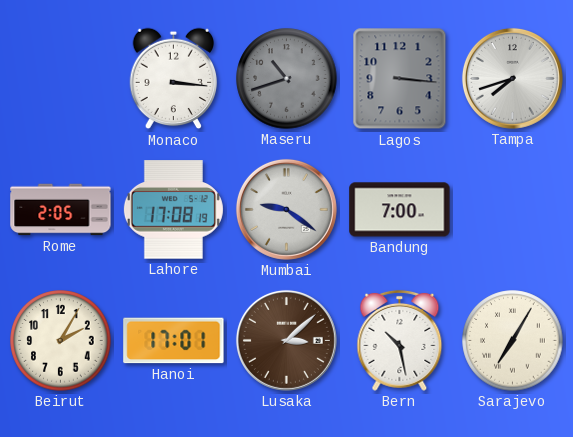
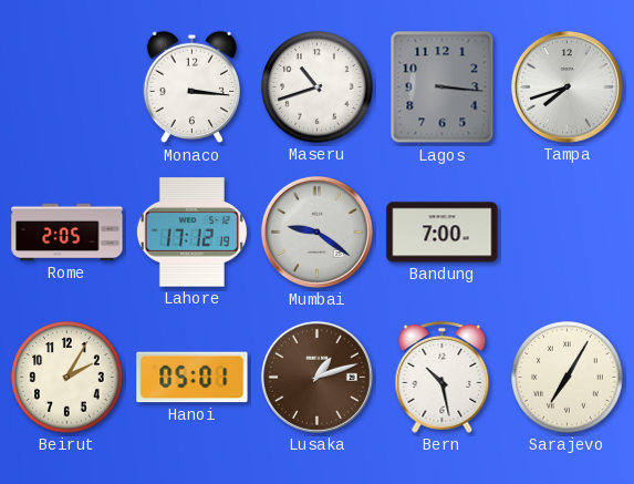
Maseru dial: grey -> white
Lahore: 17:08 -> 17:12
Hanoi: 17:01 -> 05:01
Lusaka: 3:08 -> 1:12
